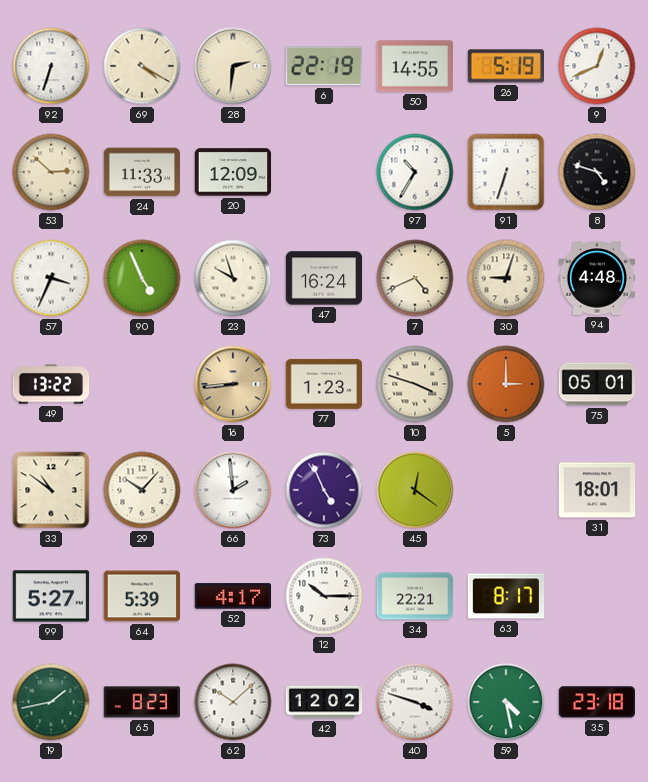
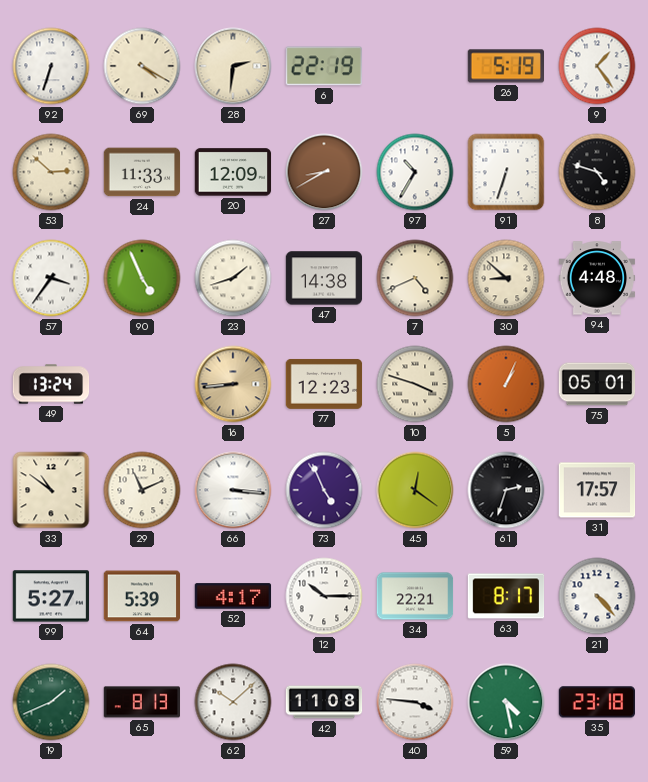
50: 14:55 -> none
9: 12:41 -> 1:24
27: none -> 8:40
57: 3:34 -> 3:36
23: 9:57 -> 1:42
47: 16:24 -> 14:38
30: 9:03 -> 8:52
49: 13:22 -> 13:24
77: 1:23 -> 12:23
5: 3:00 -> 1:04
29: 10:07 -> 11:11
66: 1:59 -> 3:16
61: none -> 2:33
31: 18:01 -> 17:57
21: none -> 4:23
19: 1:43 -> 1:41
65: 8:23 -> 8:13
42: 12:02 -> 11:08
40: 3:48 -> 3:46
